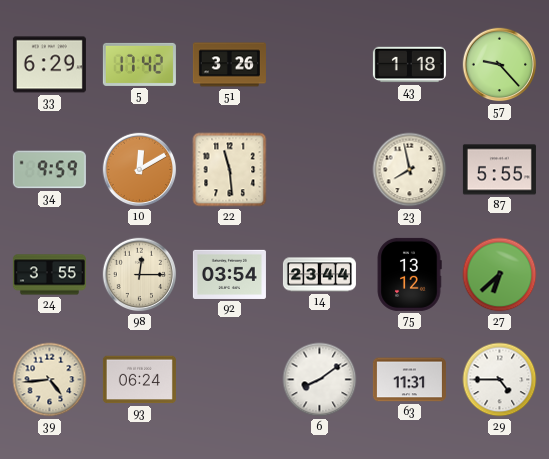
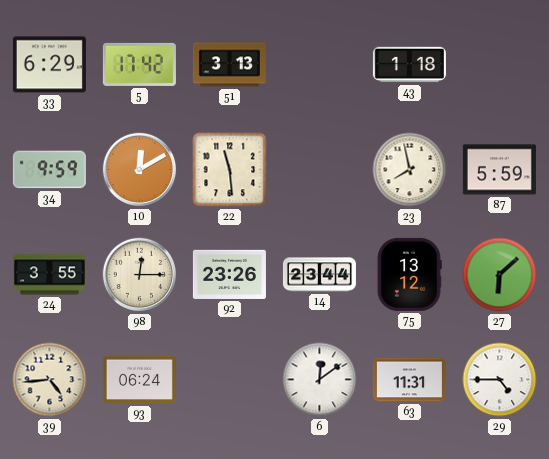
51: 3:26 -> 3:13
57: 9:23 -> none
87: 5:55 -> 5:59
92: 03:54 -> 23:26
27: 6:38 -> 6:08
6: 8:09 -> 12:09
